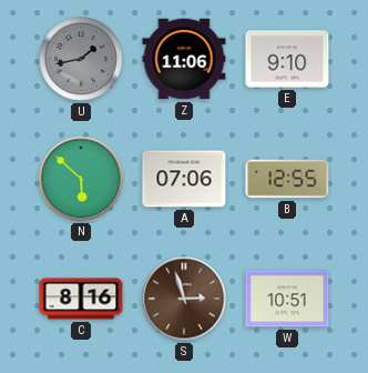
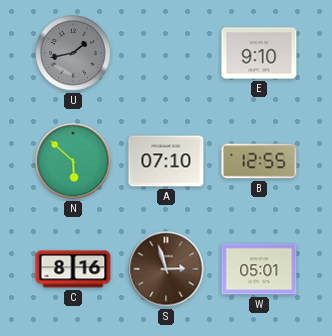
Z: 11:06 -> none
A: 07:06 -> 07:10
W: 10:51 -> 05:01
